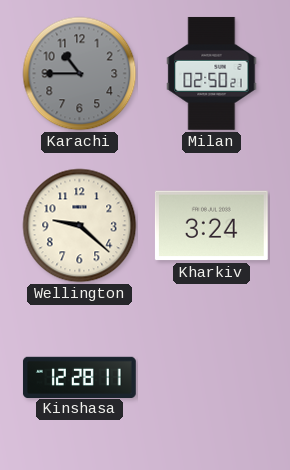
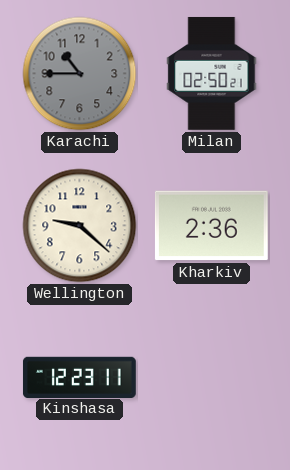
Kharkiv: 3:24 -> 2:36
Kinshasa: 12:28 -> 12:23
